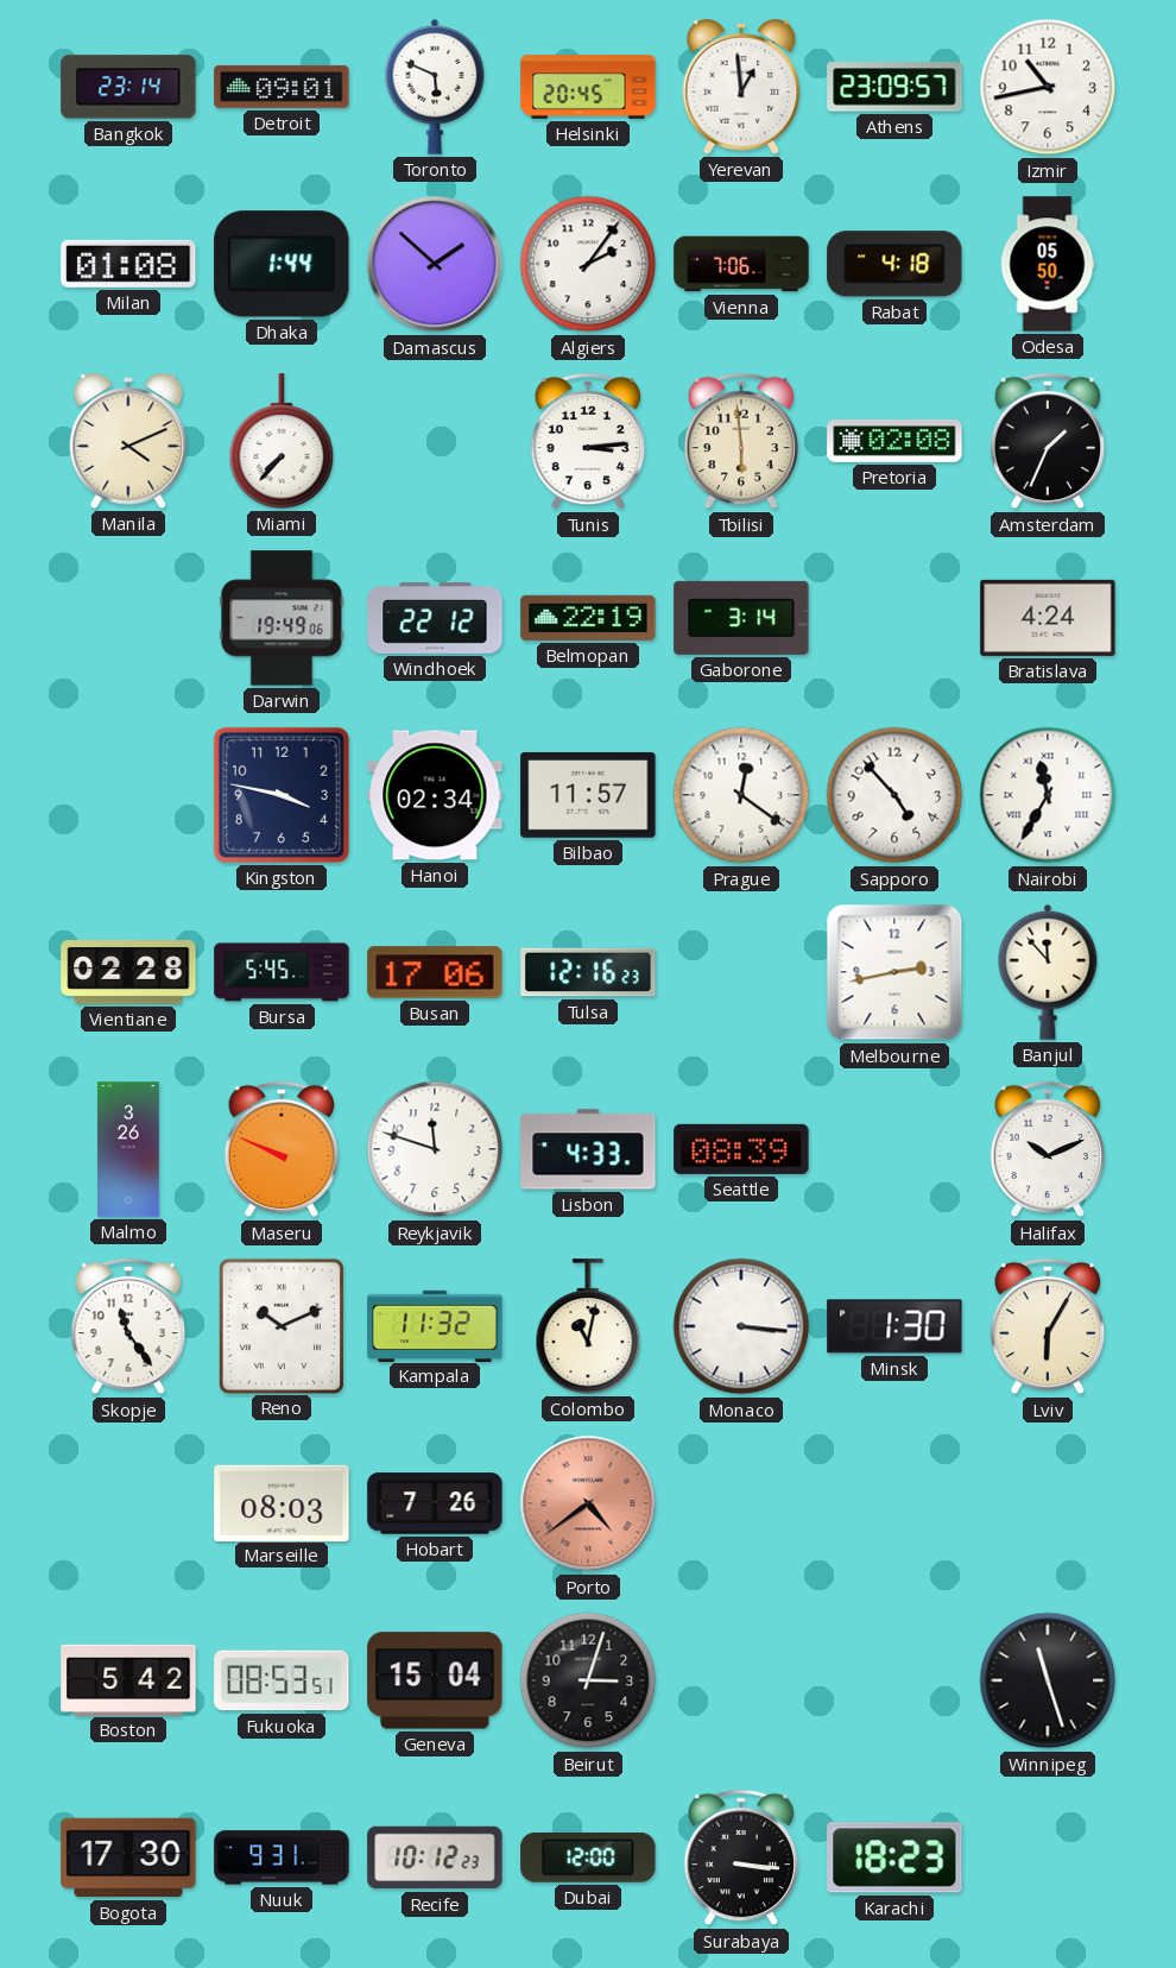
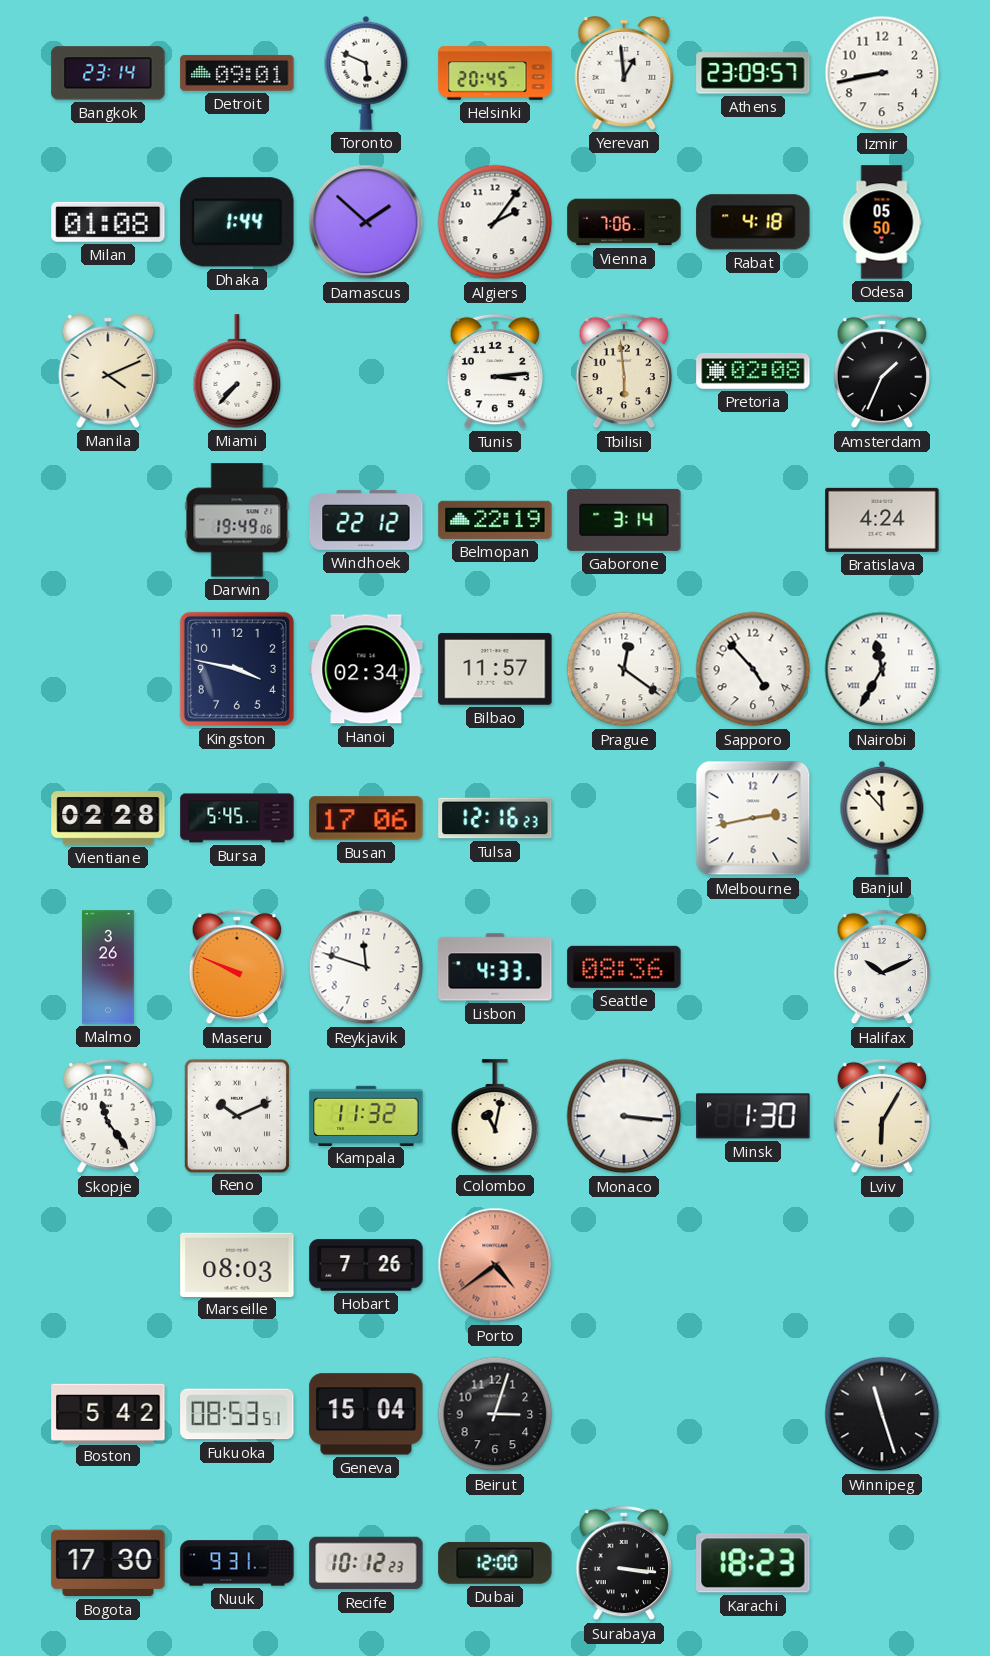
Izmir: 10:43 -> 8:43
Seattle: 08:39 -> 08:36
